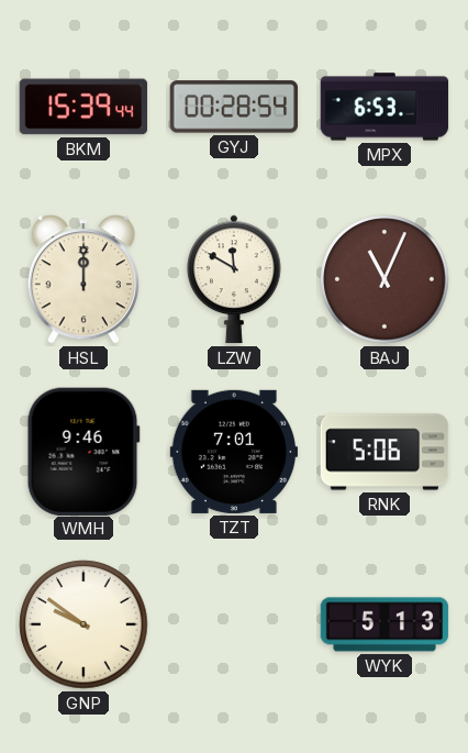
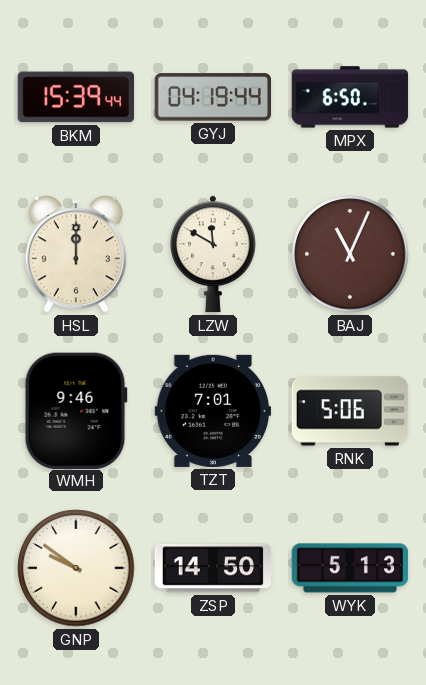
GYJ: 00:28 -> 04:19
MPX: 6:53 -> 6:50
ZSP: none -> 14:50
